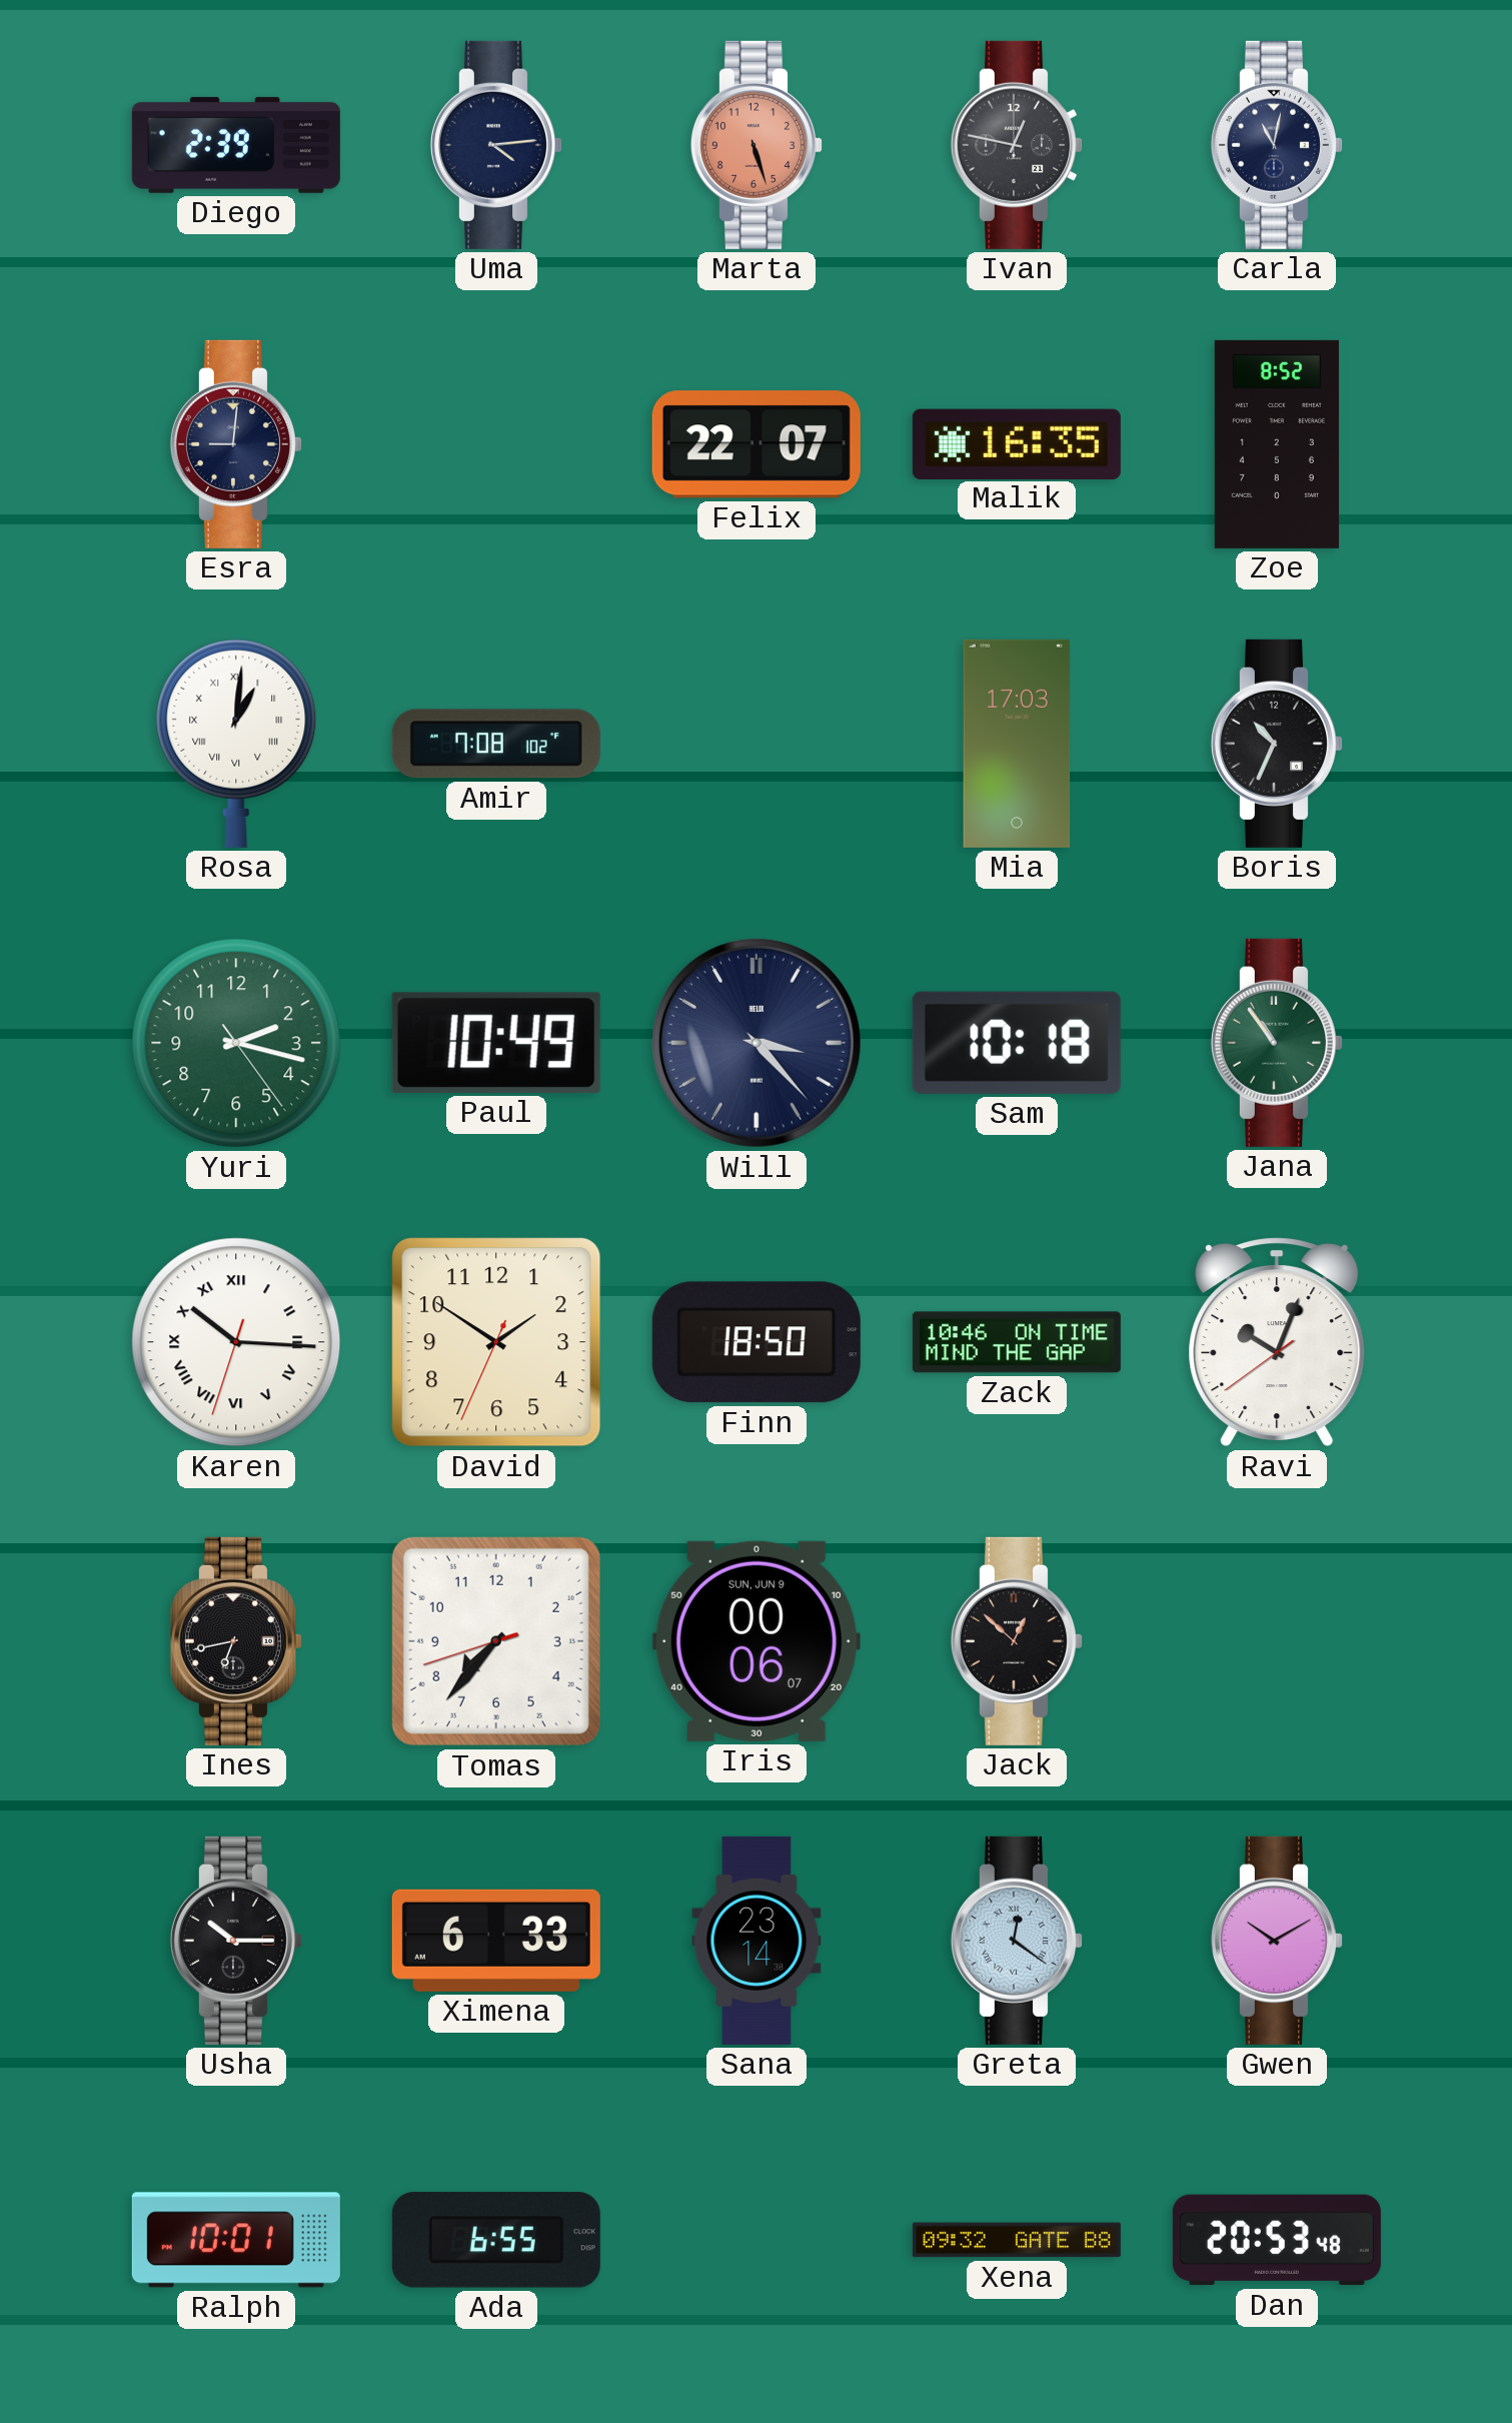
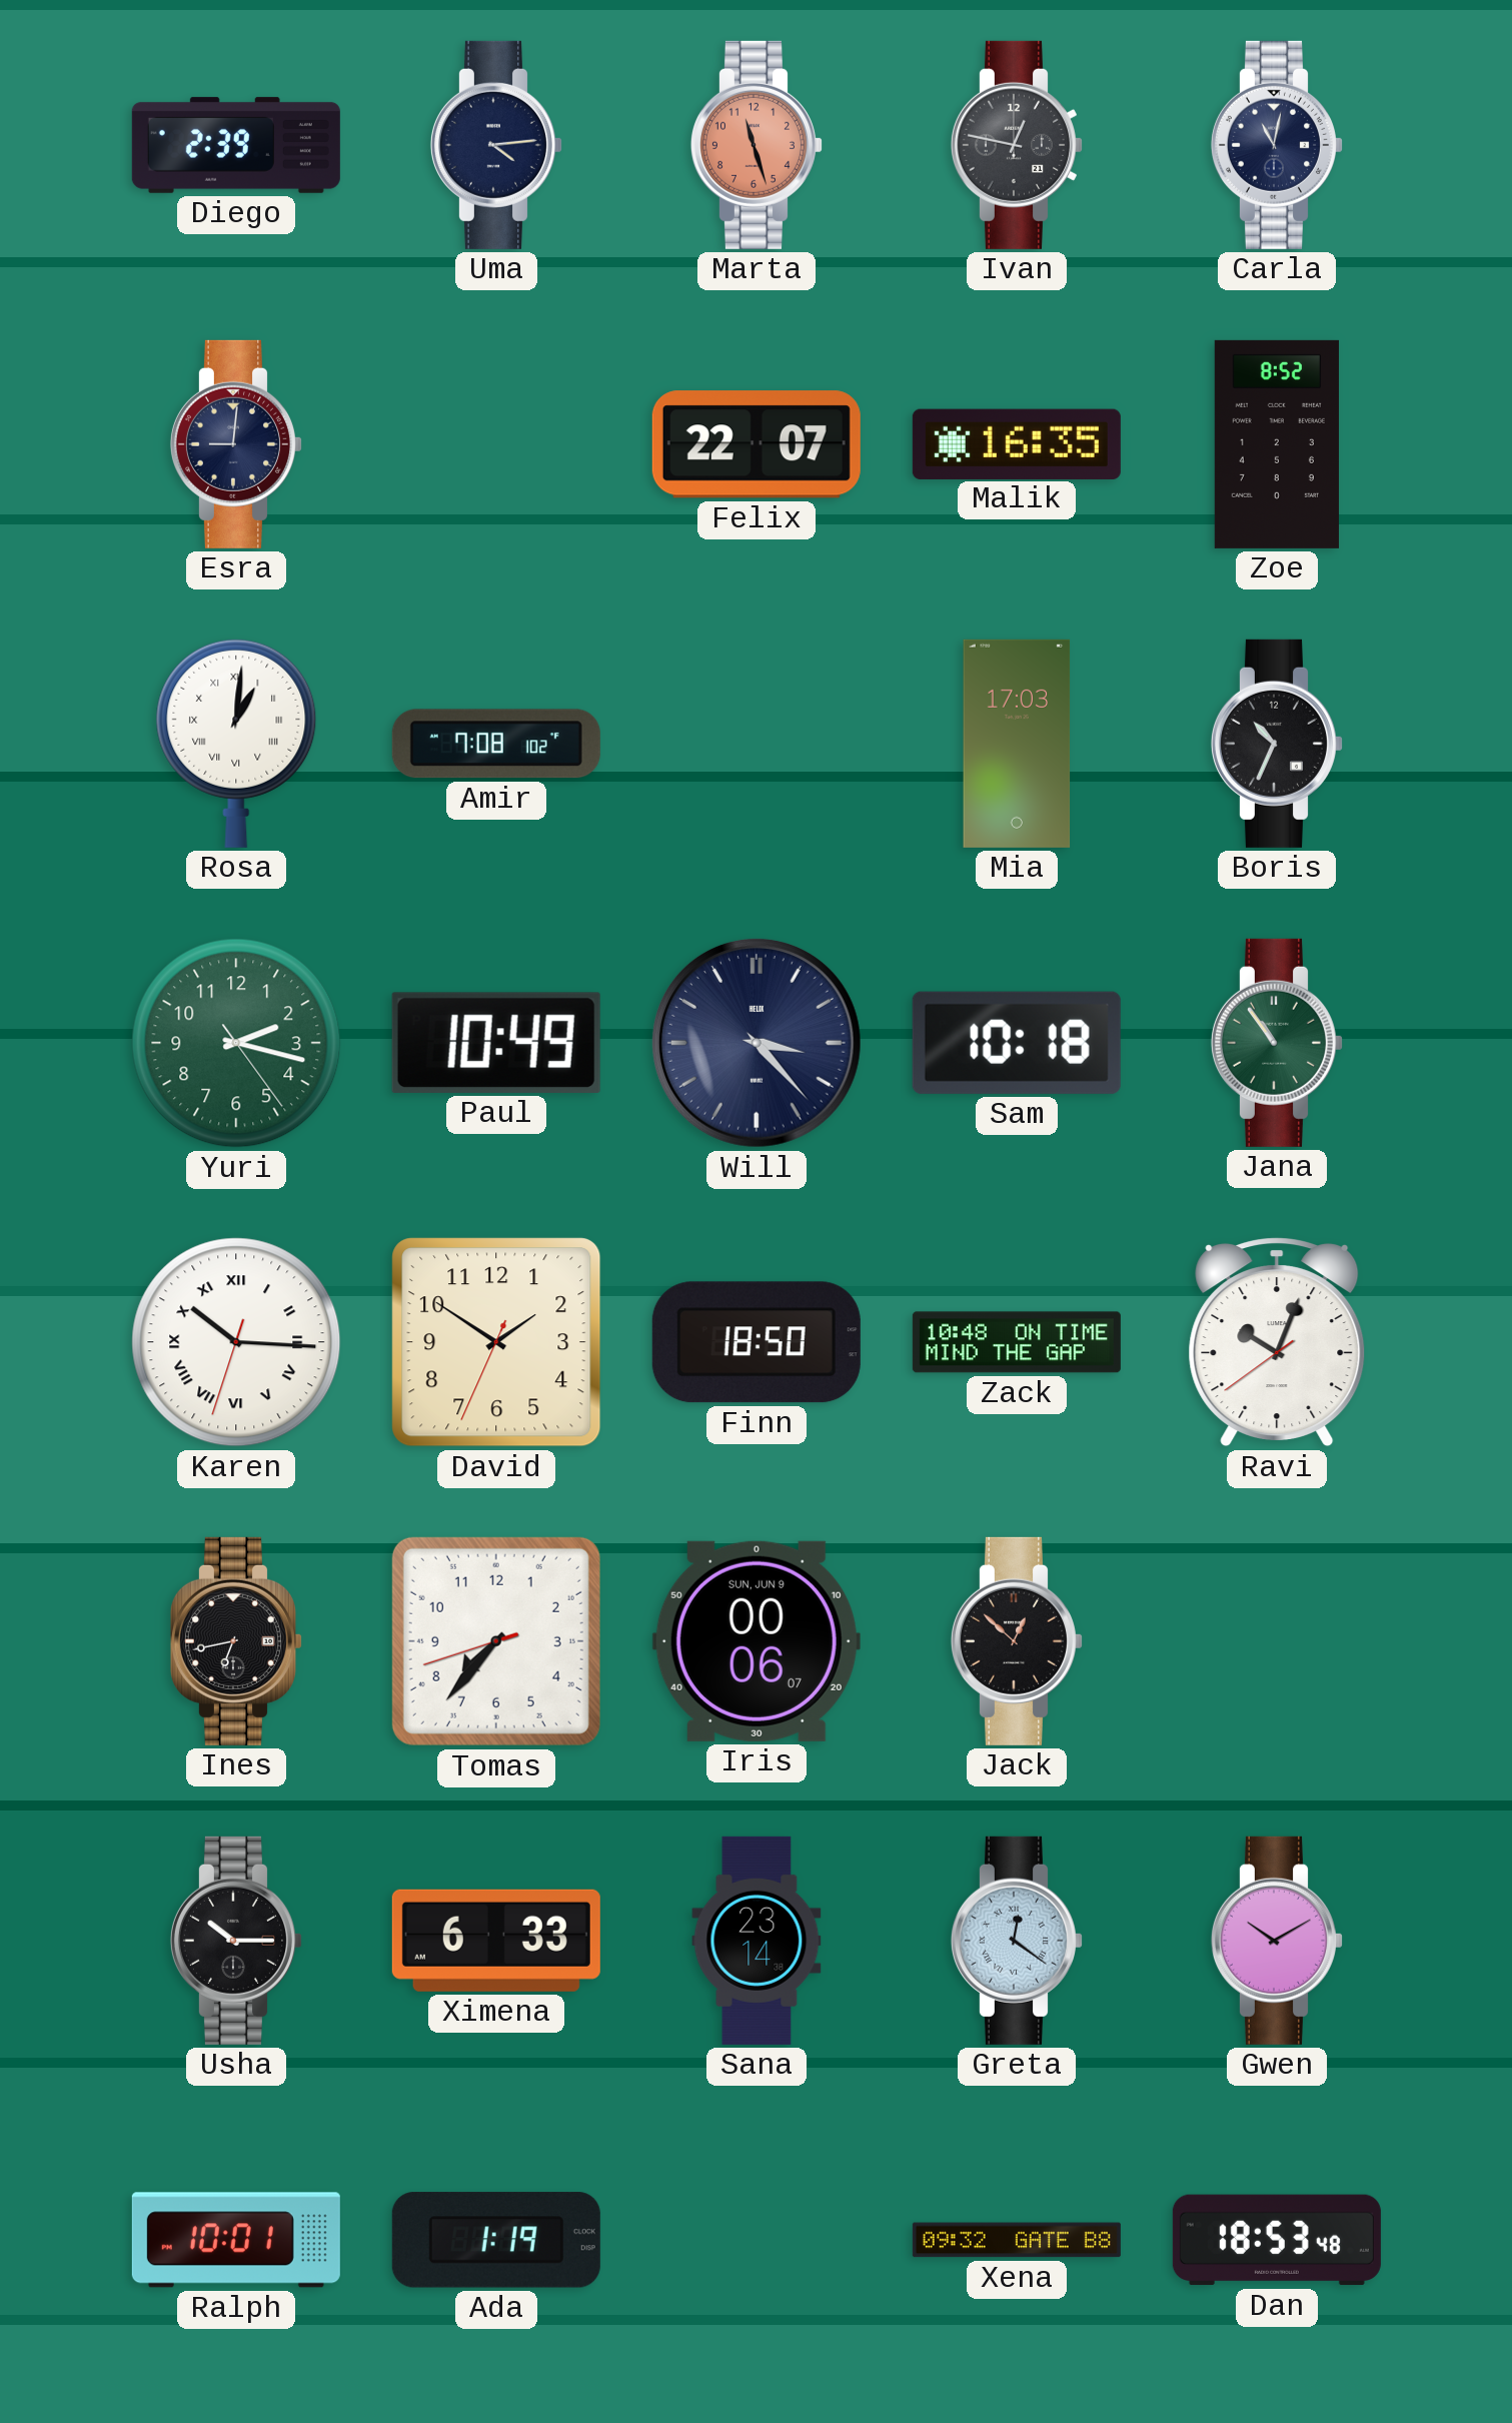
Marta: 5:27 -> 11:27
Zack: 10:46 -> 10:48
Ada: 6:55 -> 1:19
Dan: 20:53 -> 18:53
